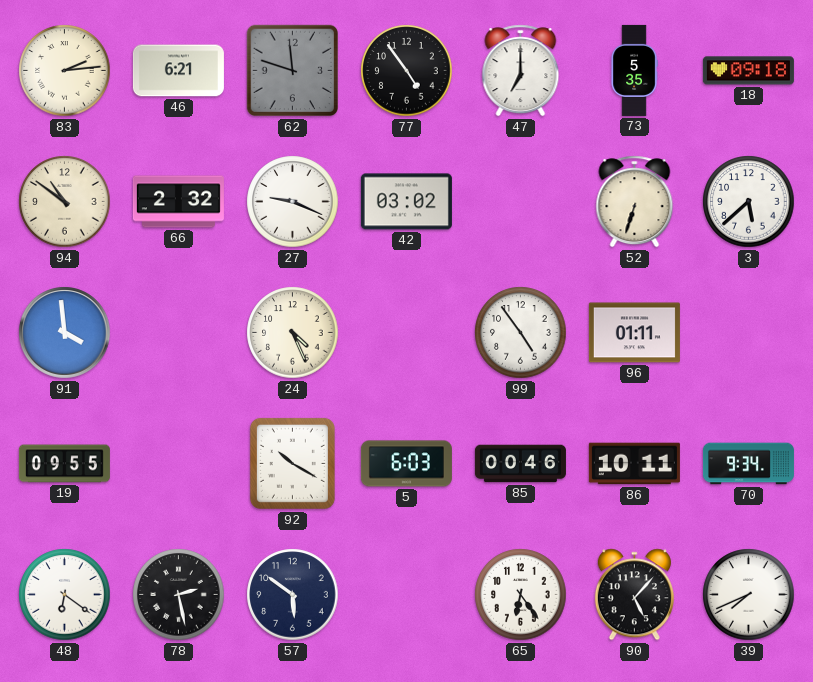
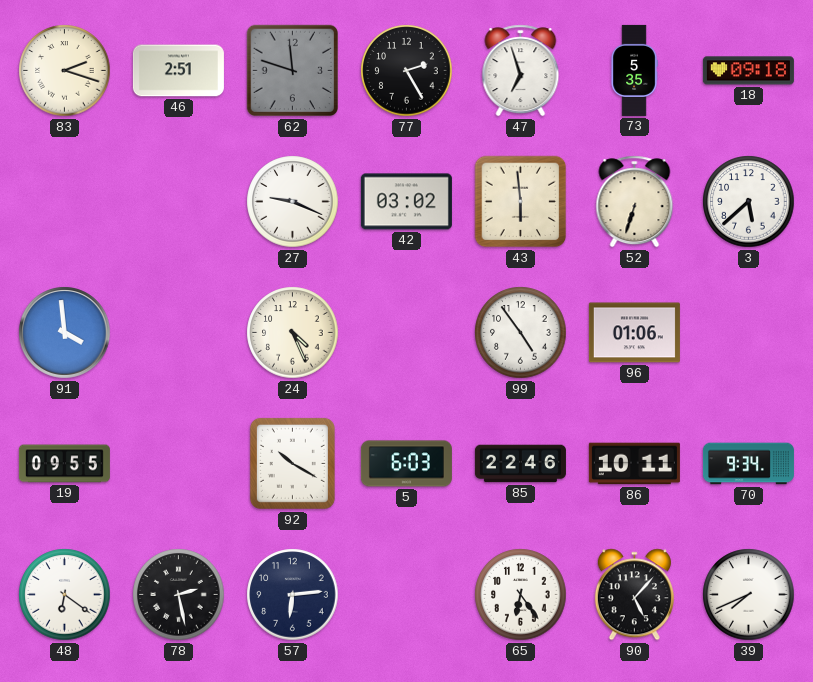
83: 2:14 -> 2:18
46: 6:21 -> 2:51
77: 4:54 -> 2:25
47: 7:00 -> 6:57
94: 10:51 -> none
66: 2:32 -> none
43: none -> 5:59
96: 01:11 -> 01:06
85: 00:46 -> 22:46
57: 5:51 -> 6:14
